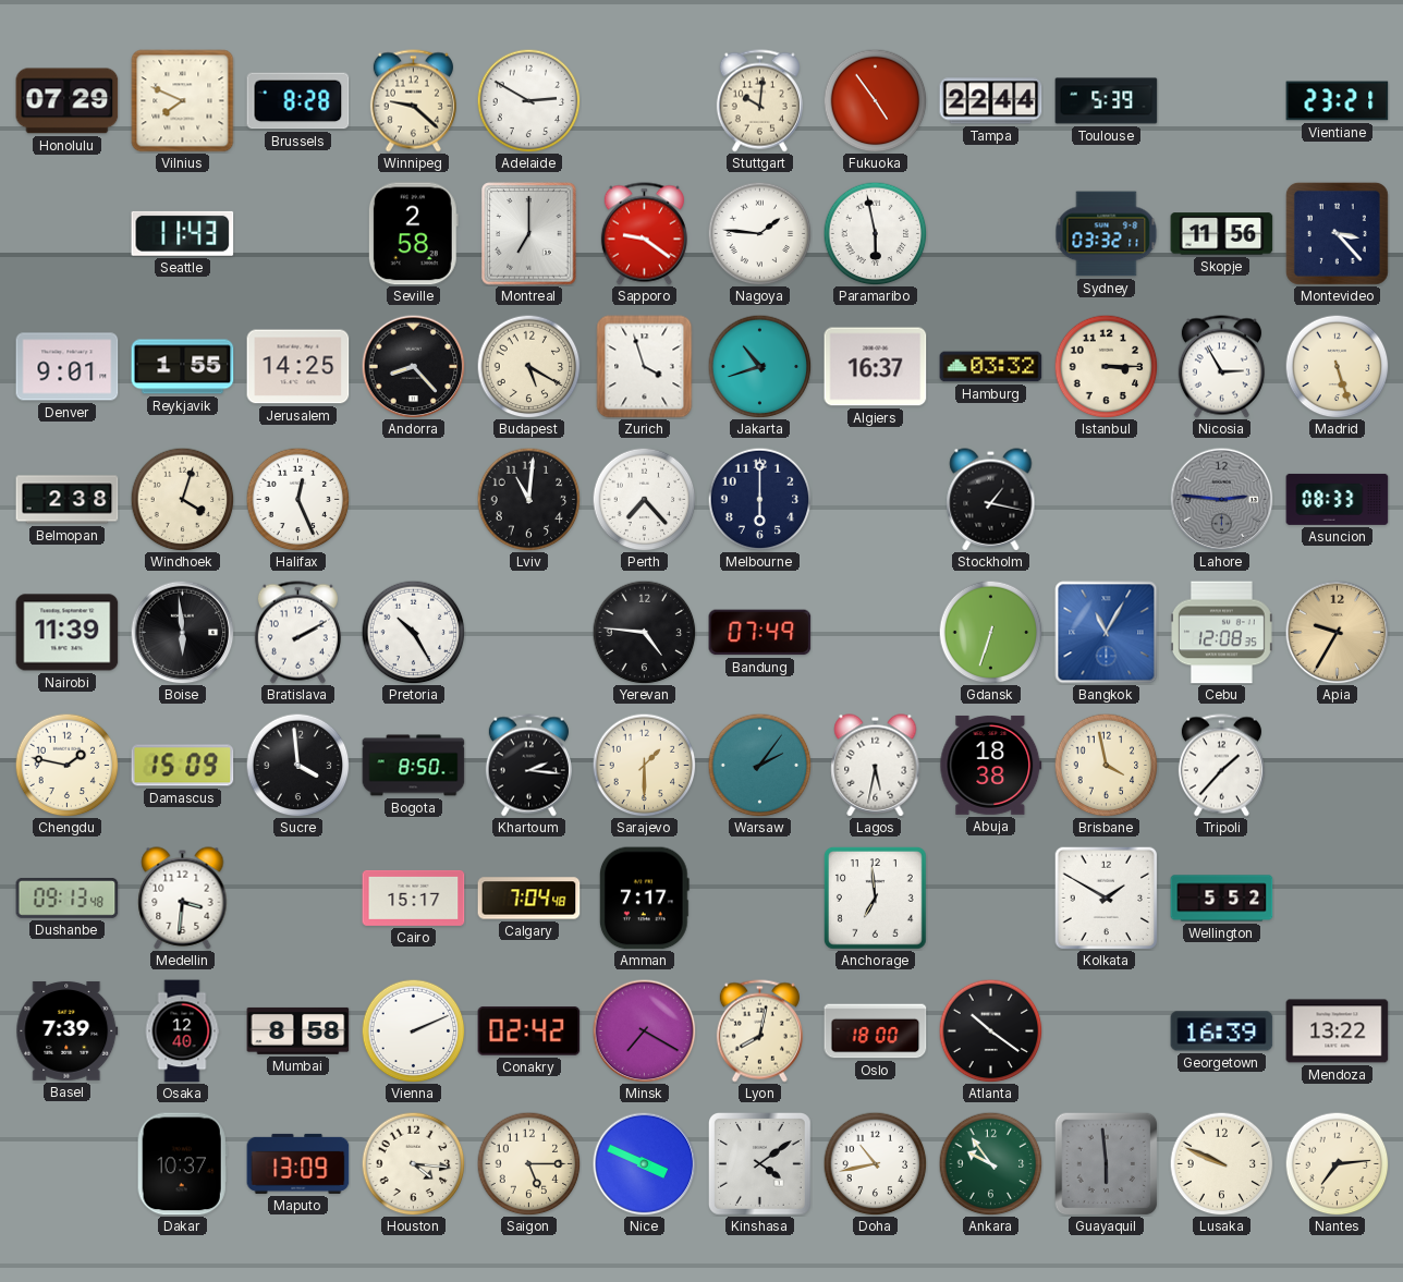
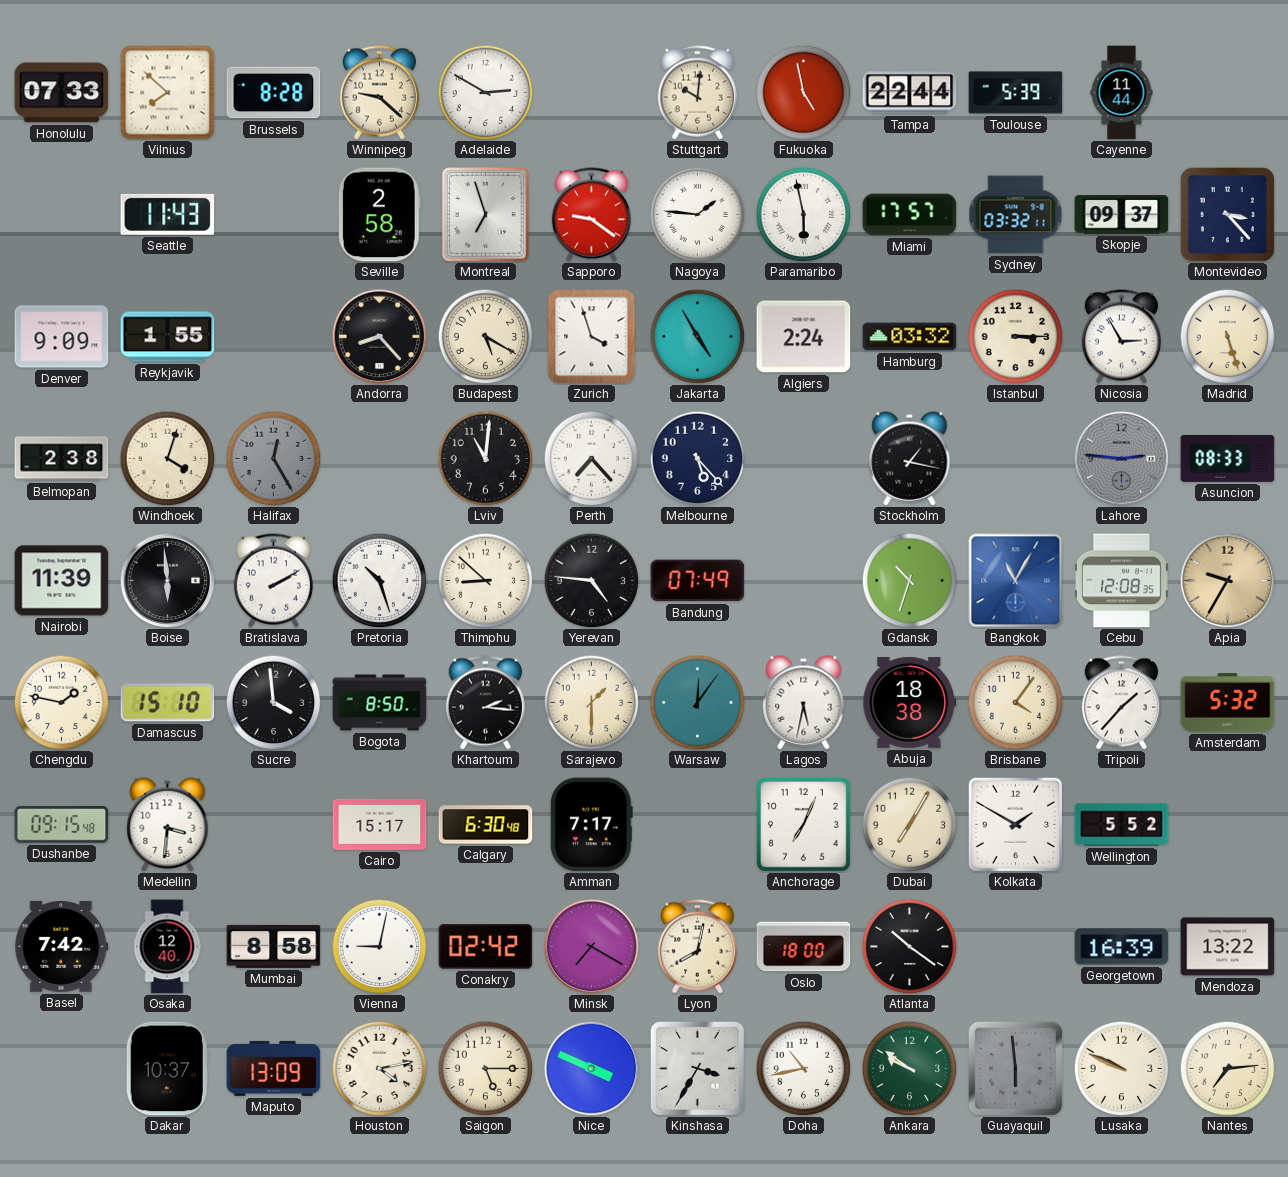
Honolulu: 07:29 -> 07:33
Vilnius: 7:49 -> 7:52
Fukuoka: 4:54 -> 4:58
Cayenne: none -> 11:44
Vientiane: 23:21 -> none
Montreal: 7:00 -> 6:57
Miami: none -> 17:57
Skopje: 11:56 -> 09:37
Denver: 9:01 -> 9:09
Jerusalem: 14:25 -> none
Jakarta: 10:42 -> 4:55
Algiers: 16:37 -> 2:24
Halifax: 12:26 -> 12:25
Halifax dial: white -> grey
Melbourne: 6:00 -> 5:23
Pretoria: 10:25 -> 10:27
Thimphu: none -> 8:52
Gdansk: 6:33 -> 10:33
Damascus: 15:09 -> 15:10
Warsaw: 2:06 -> 12:06
Brisbane: 3:58 -> 4:06
Amsterdam: none -> 5:32
Dushanbe: 09:13 -> 09:15
Calgary: 7:04 -> 6:30
Anchorage: 6:59 -> 7:04
Dubai: none -> 7:05
Basel: 7:39 -> 7:42
Vienna: 2:11 -> 9:02
Houston: 4:16 -> 4:13
Kinshasa: 4:09 -> 3:35
Ankara: 9:54 -> 9:51
